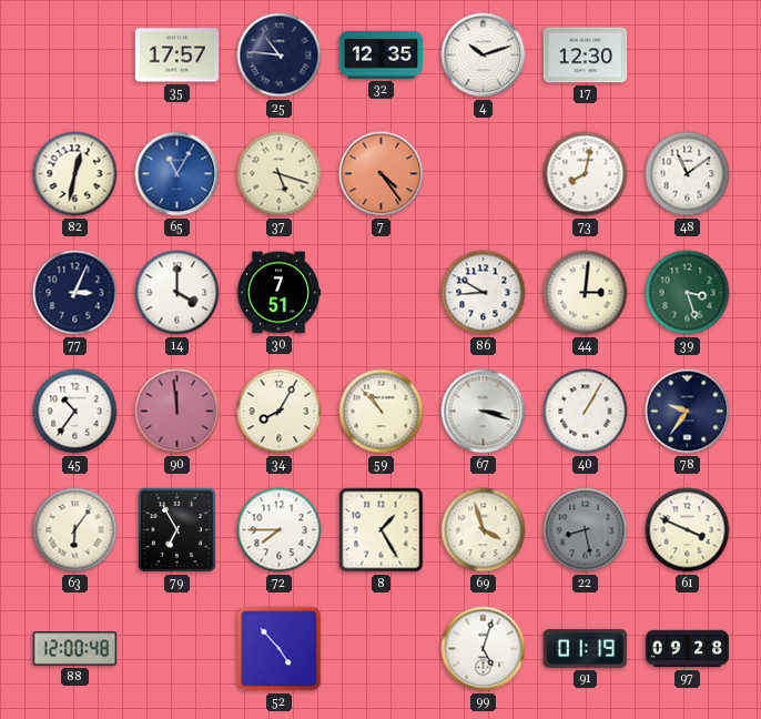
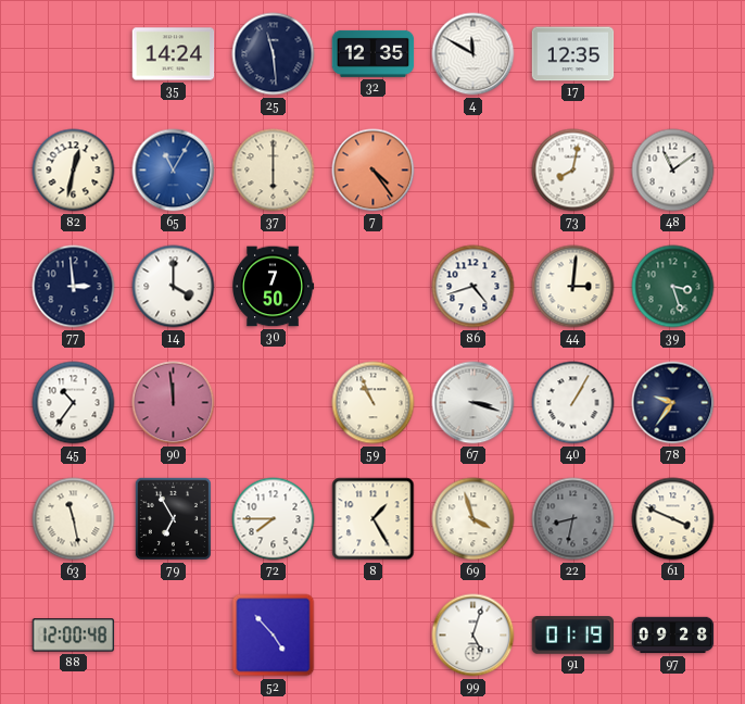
35: 17:57 -> 14:24
25: 10:46 -> 11:29
4: 10:12 -> 11:50
17: 12:30 -> 12:35
37: 5:18 -> 6:00
77: 3:04 -> 2:59
30: 7:51 -> 7:50
86: 8:50 -> 4:42
34: 8:05 -> none
59: 10:53 -> 10:56
63: 6:06 -> 11:28
22: 8:28 -> 8:32
